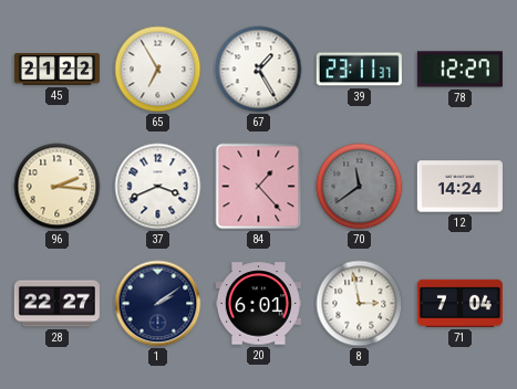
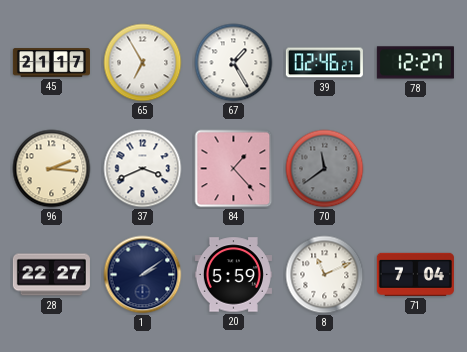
45: 21:22 -> 21:17
39: 23:11 -> 02:46
12: 14:24 -> none
20: 6:01 -> 5:59
8: 2:58 -> 11:11
